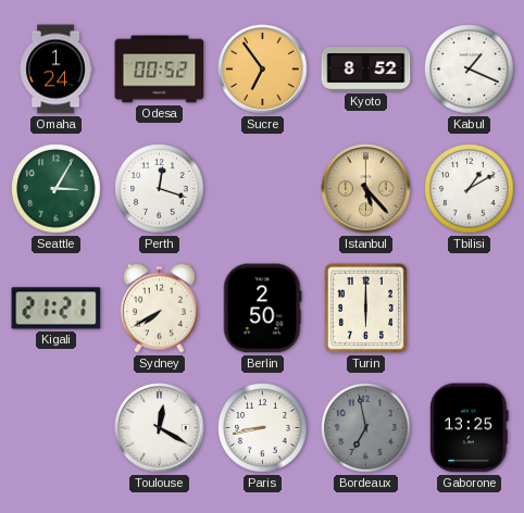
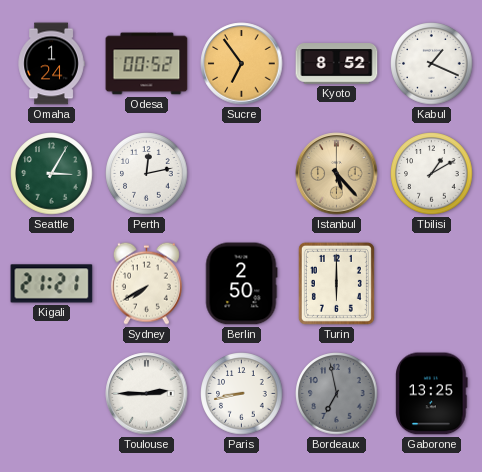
Perth: 12:18 -> 12:13
Toulouse: 12:20 -> 2:45
